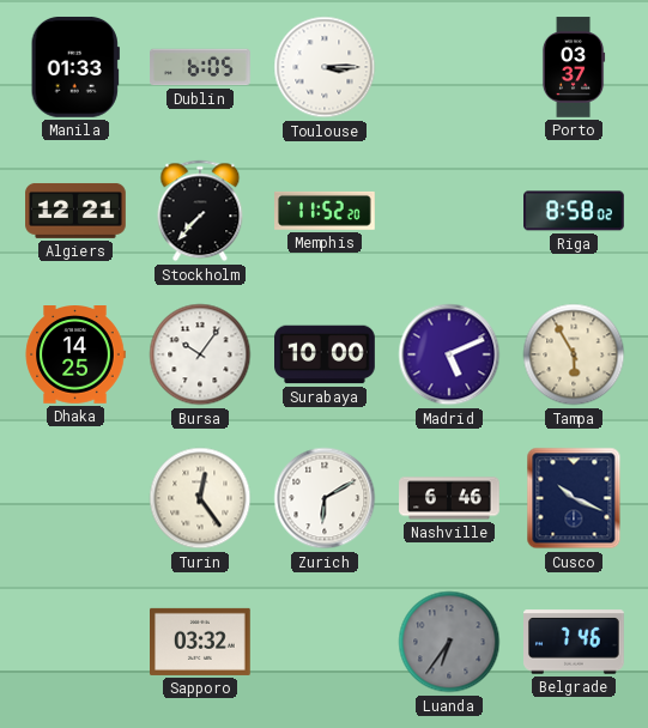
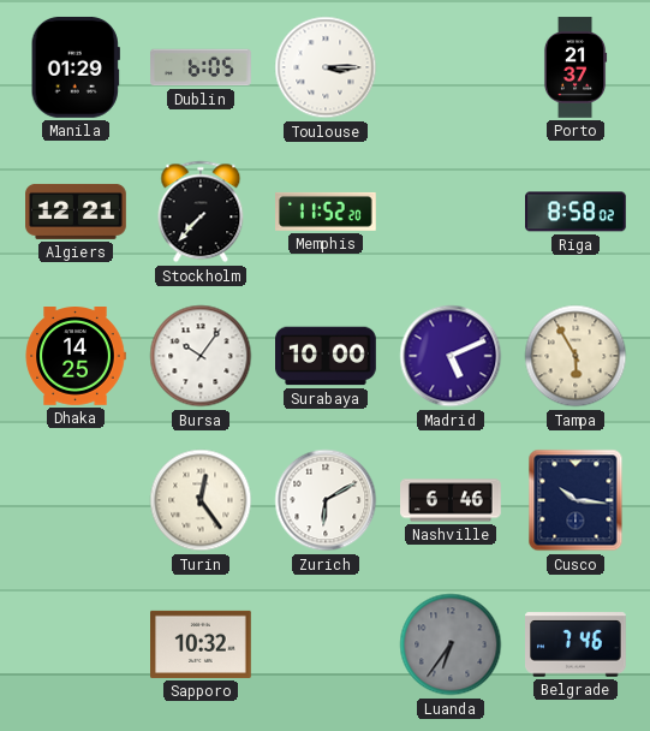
Manila: 01:33 -> 01:29
Porto: 03:37 -> 21:37
Cusco: 10:19 -> 10:16
Sapporo: 03:32 -> 10:32
